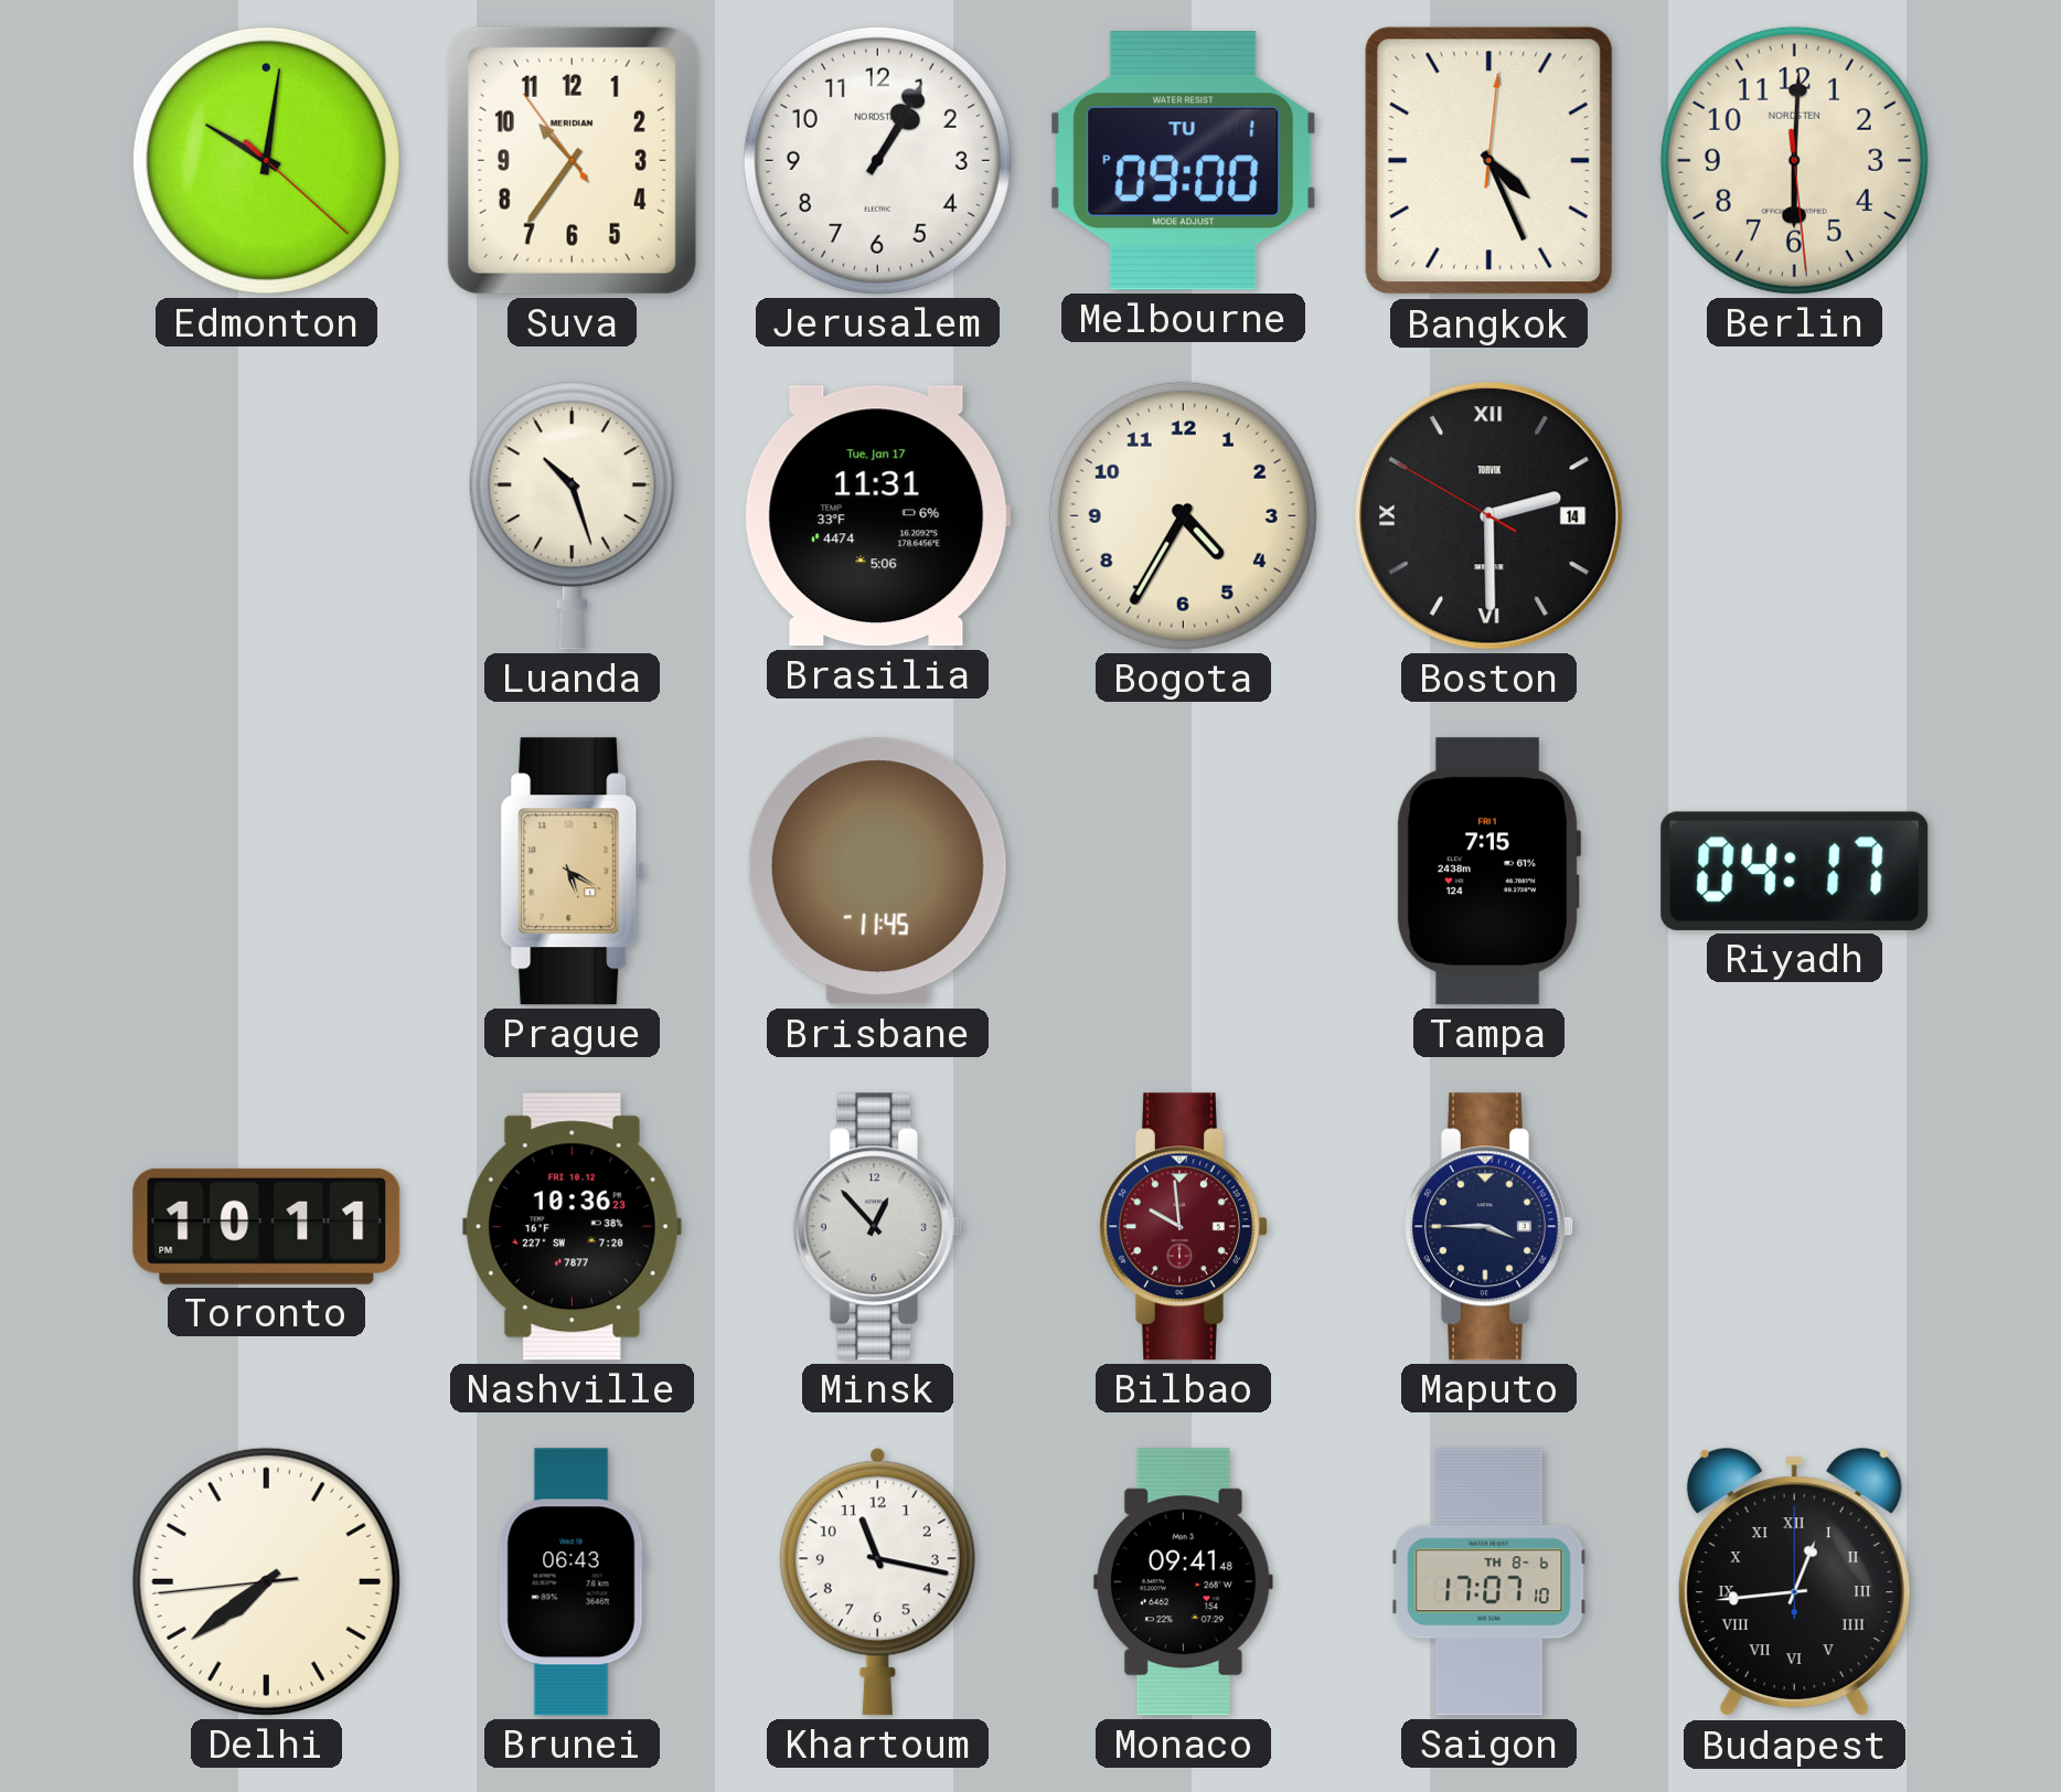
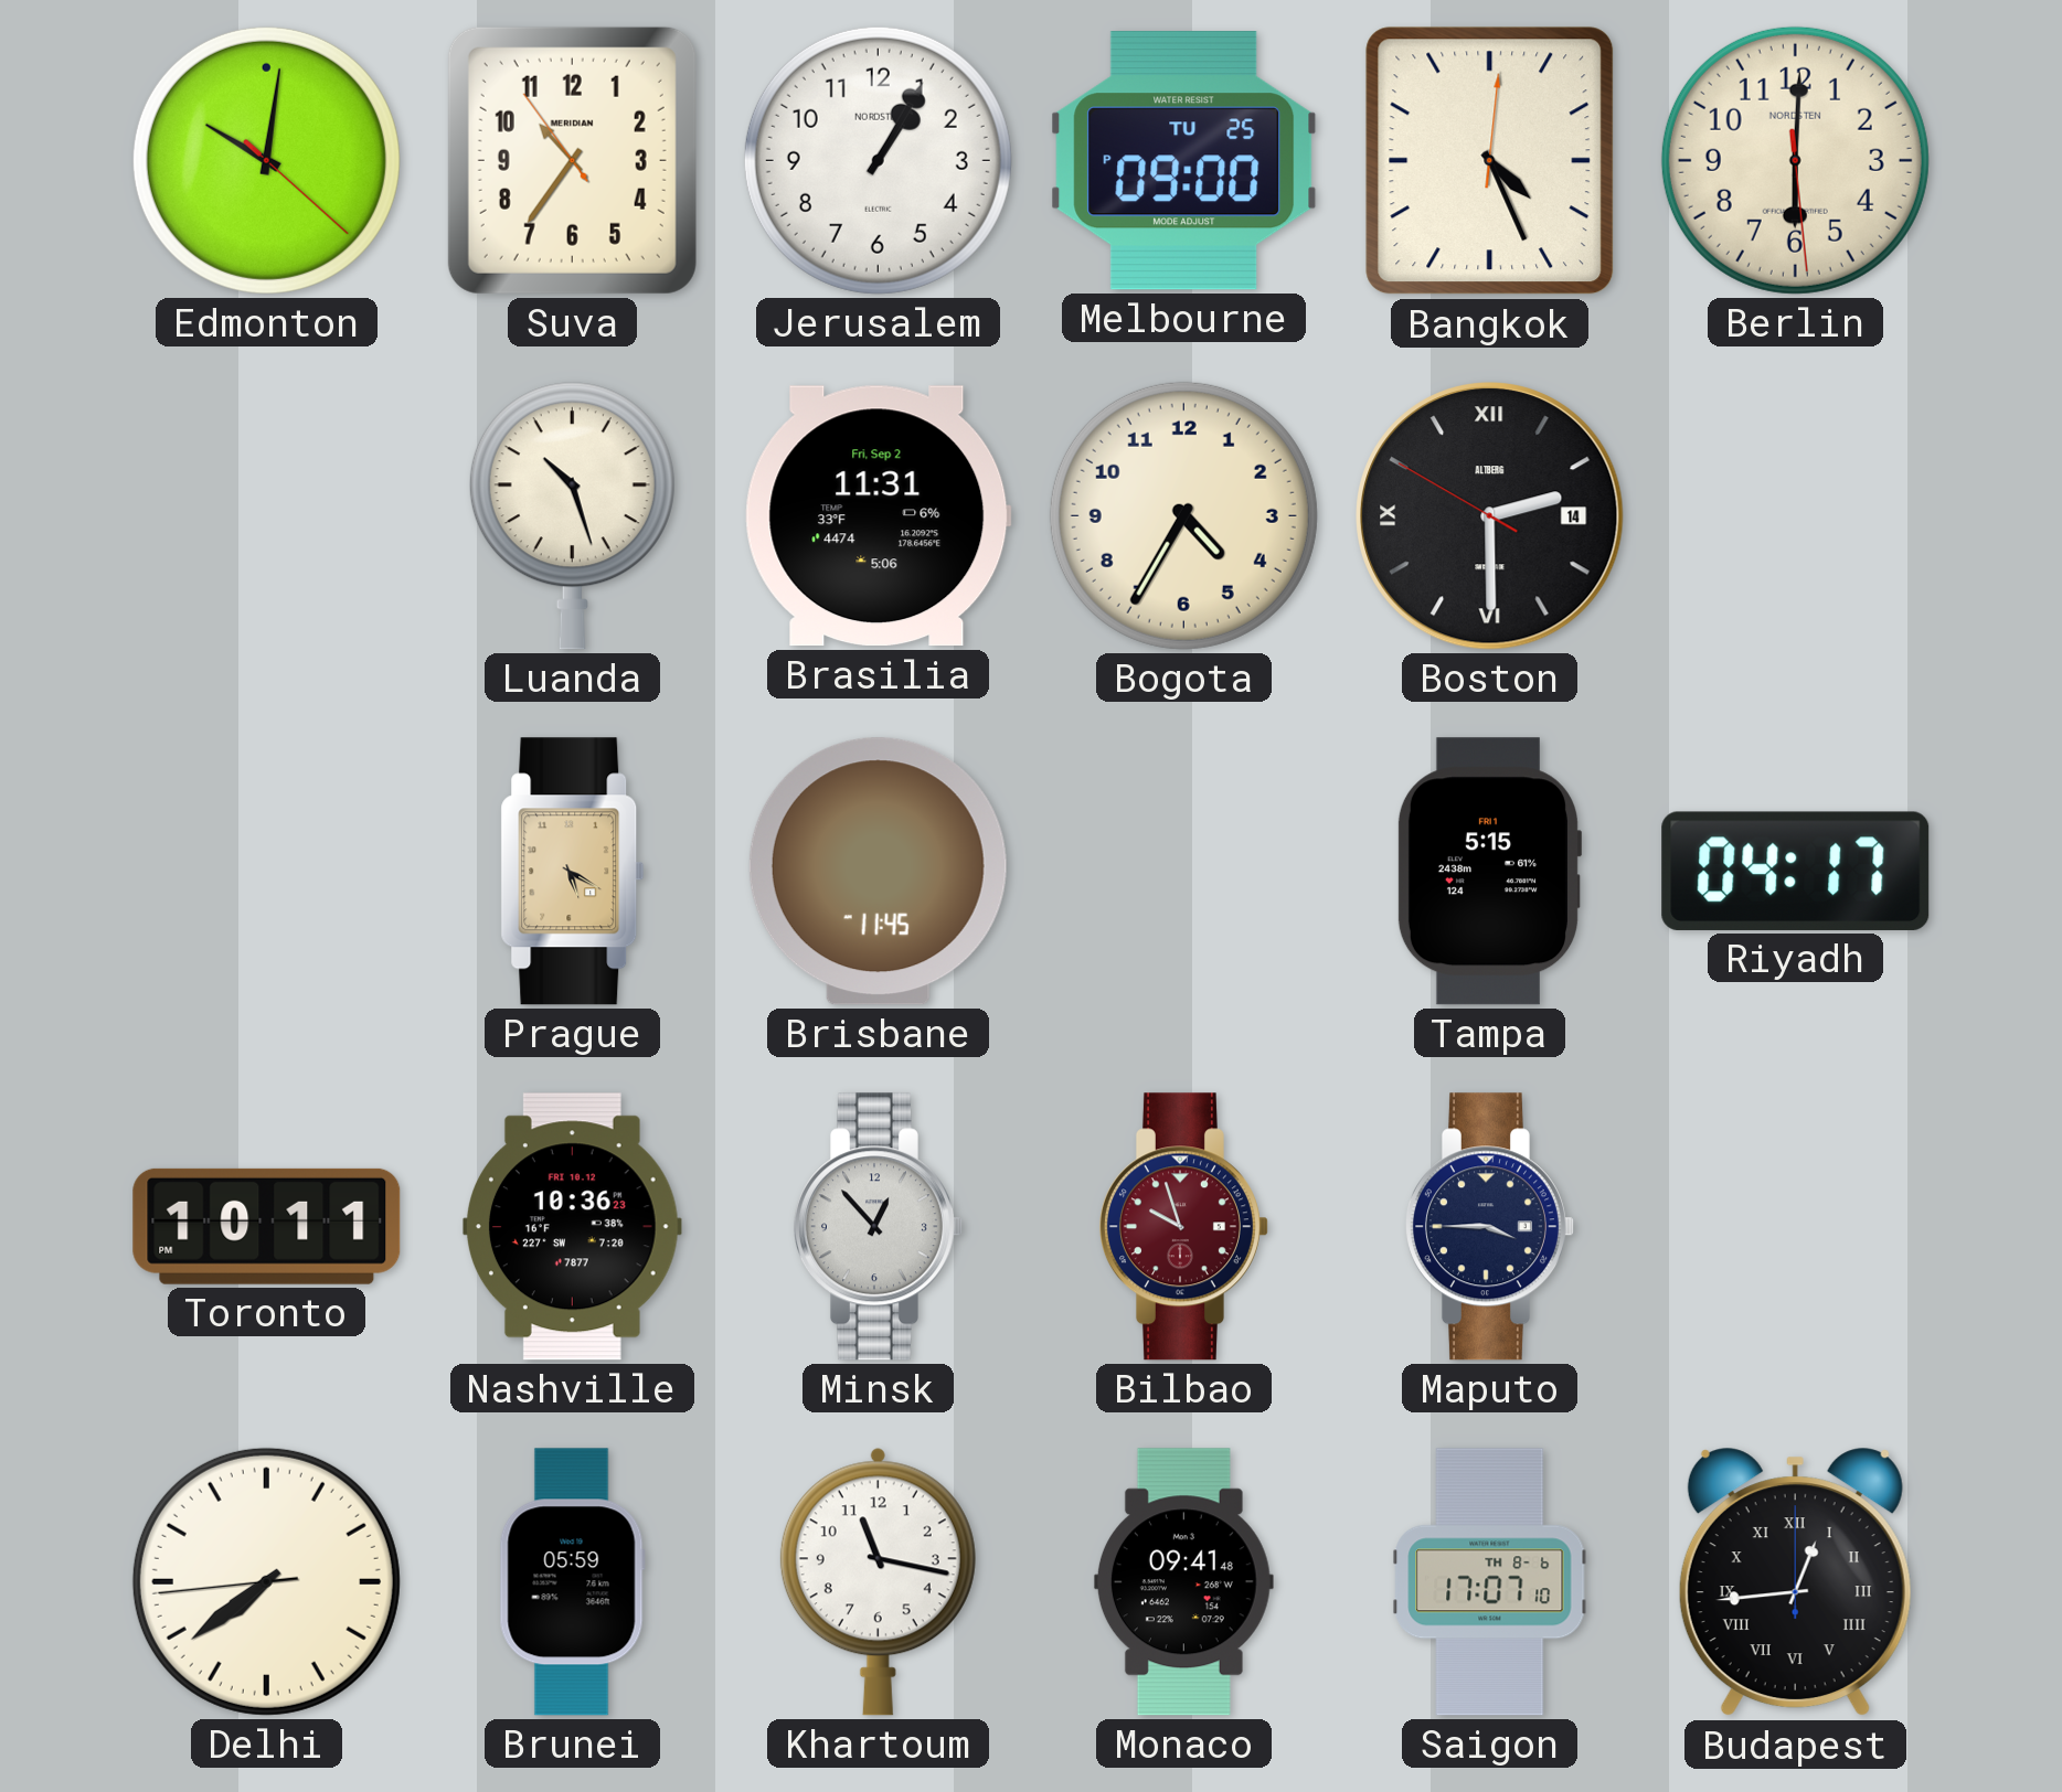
Melbourne date: TU 1 -> TU 25
Brasilia date: Tue, Jan 17 -> Fri, Sep 2
Boston brand: TORVIK -> ALTBERG
Tampa: 7:15 -> 5:15
Bilbao: 9:59 -> 9:57
Brunei: 06:43 -> 05:59
